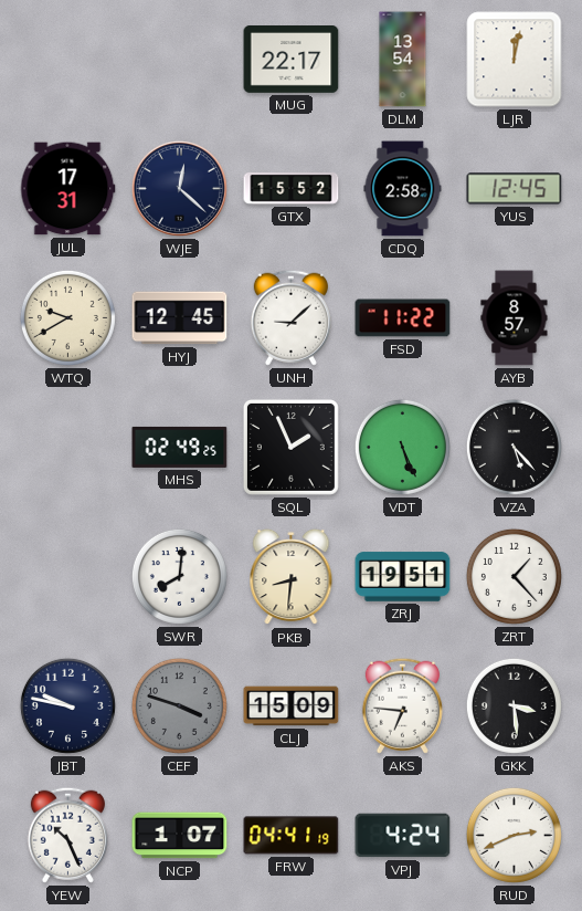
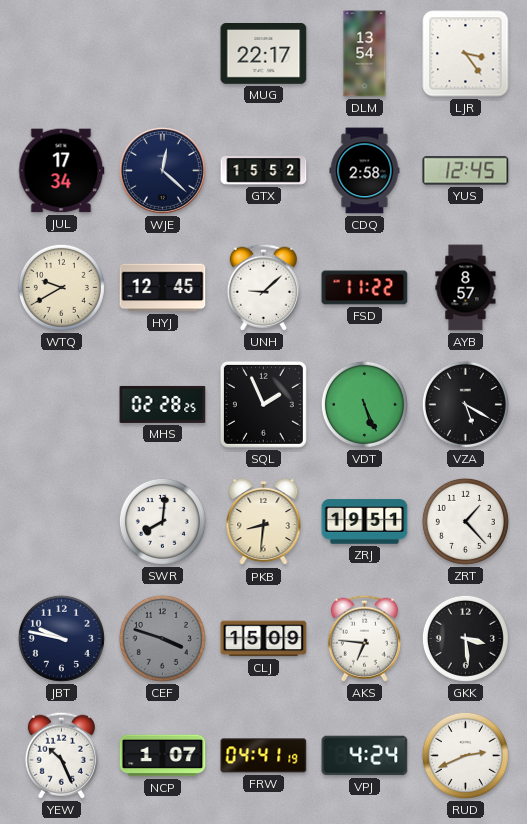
LJR: 12:02 -> 3:24
JUL: 17:31 -> 17:34
MHS: 02:49 -> 02:28
VZA: 5:23 -> 5:20
